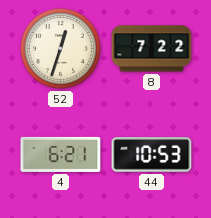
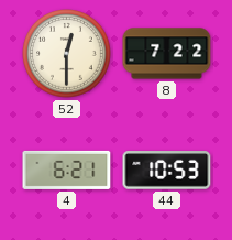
52: 12:33 -> 12:30
